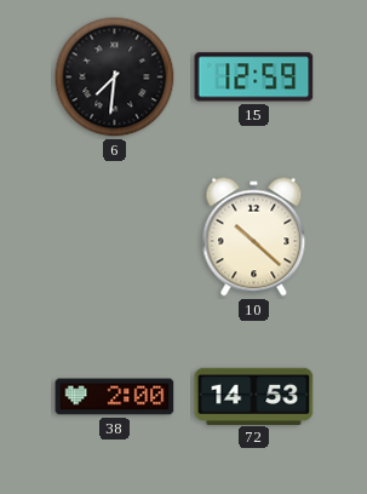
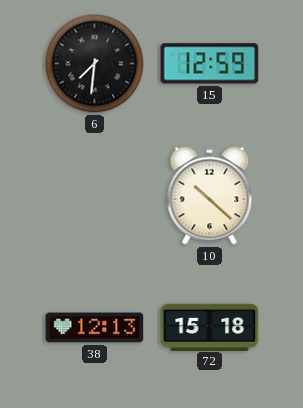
38: 2:00 -> 12:13
72: 14:53 -> 15:18
